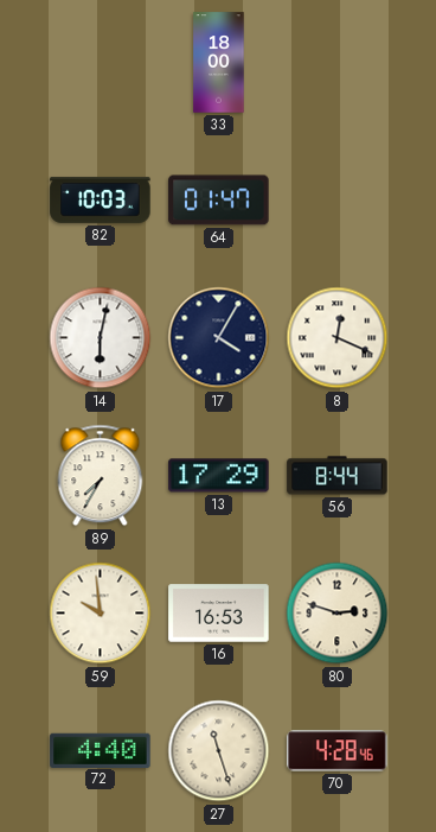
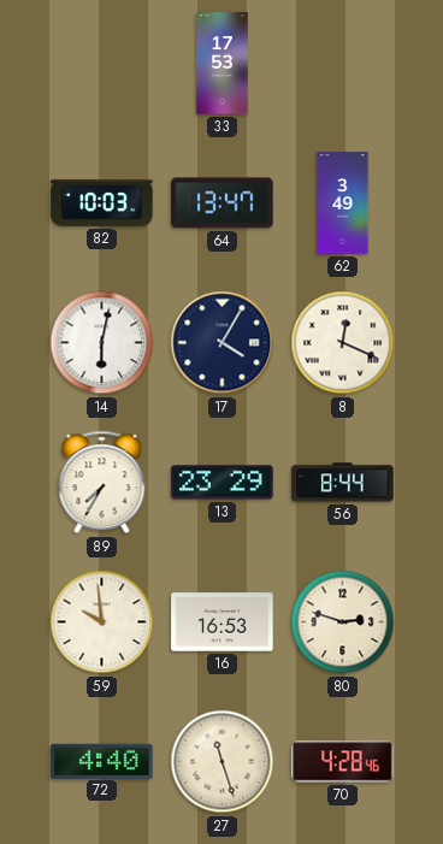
33: 18:00 -> 17:53
64: 01:47 -> 13:47
62: none -> 3:49
13: 17:29 -> 23:29
